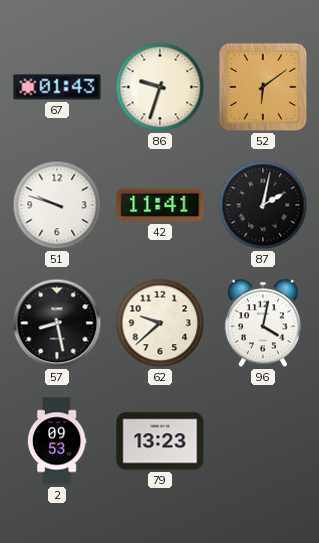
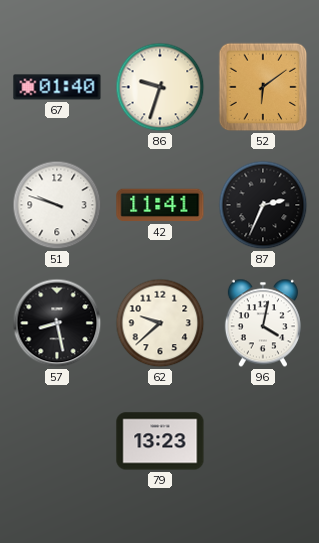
67: 01:43 -> 01:40
87: 2:02 -> 2:34
2: 09:53 -> none
